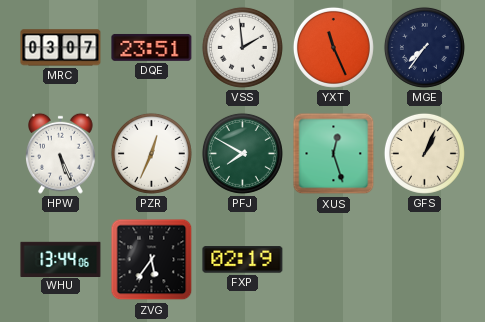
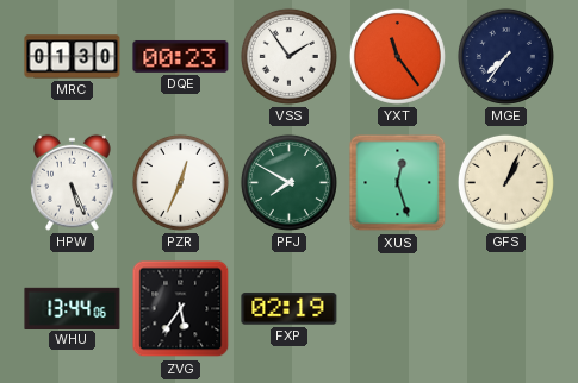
MRC: 03:07 -> 01:30
DQE: 23:51 -> 00:23
VSS: 1:59 -> 1:54
YXT: 11:26 -> 11:24
